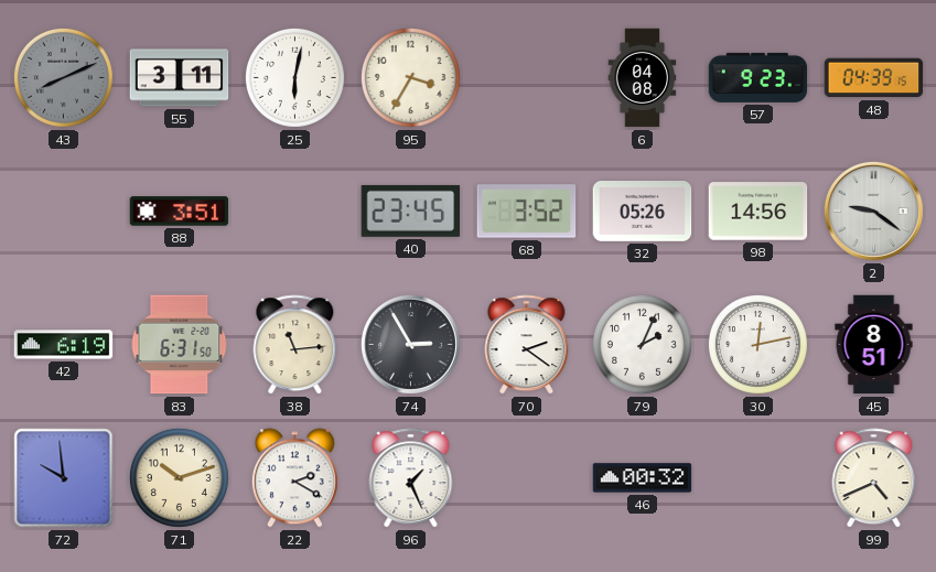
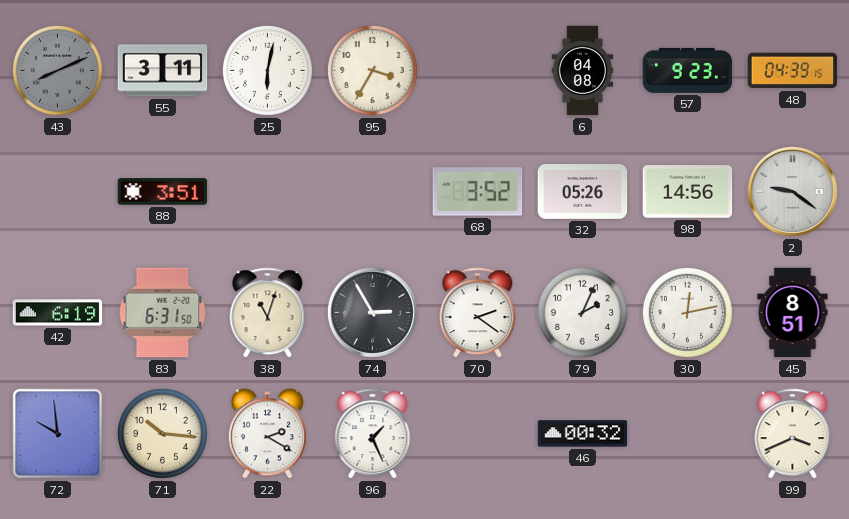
40: 23:45 -> none
38: 11:14 -> 11:03
71: 10:12 -> 10:16
99: 4:41 -> 3:41
